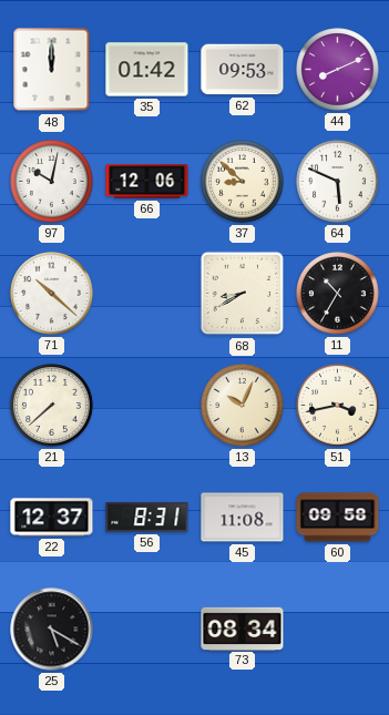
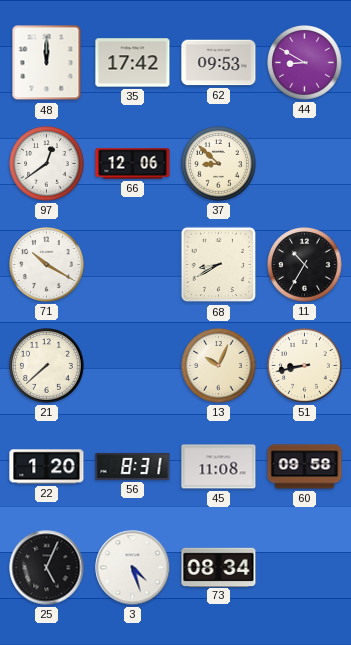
35: 01:42 -> 17:42
44: 8:11 -> 8:50
97: 10:02 -> 12:39
64: 5:49 -> none
71: 10:22 -> 10:20
51: 3:43 -> 8:43
22: 12:37 -> 1:20
25: 5:20 -> 5:04
3: none -> 4:27
